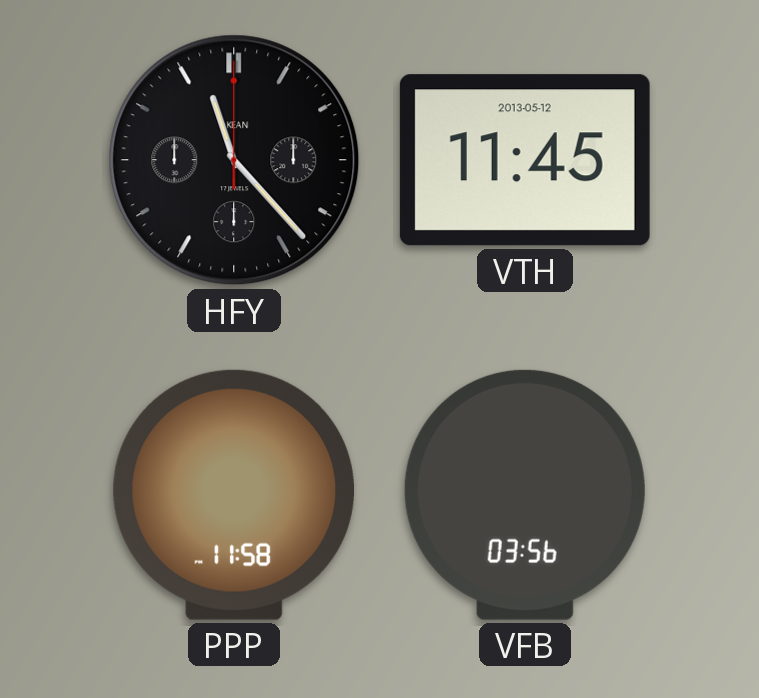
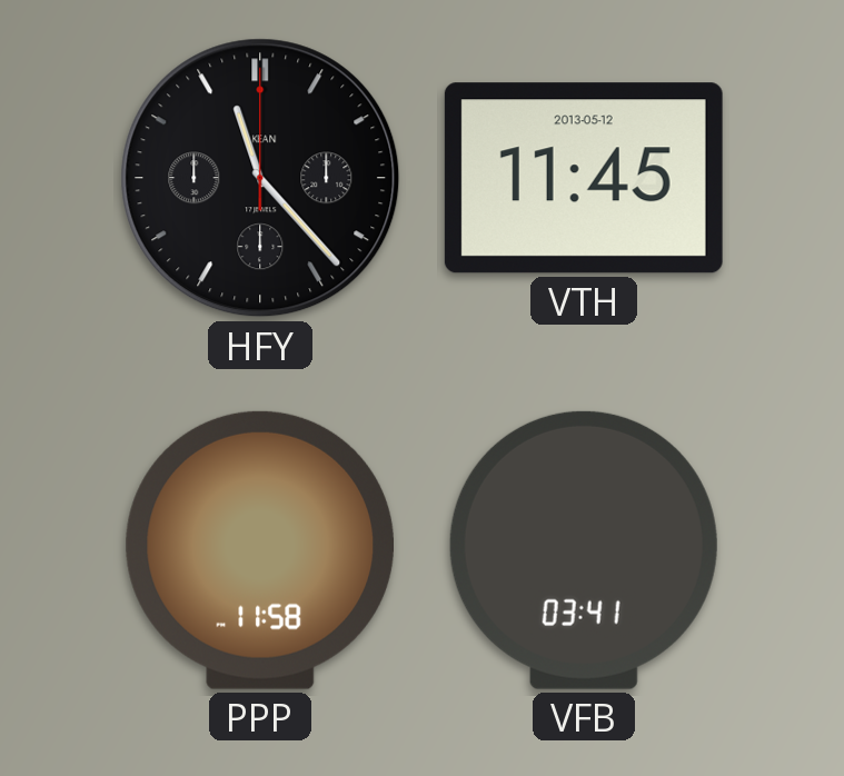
VFB: 03:56 -> 03:41
